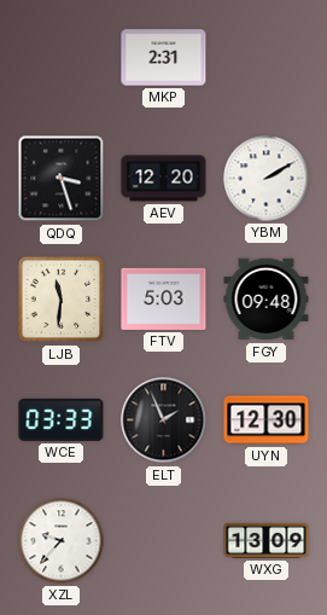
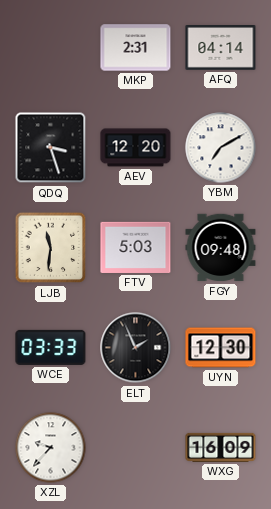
AFQ: none -> 04:14
YBM: 2:10 -> 7:10
WXG: 13:09 -> 16:09
